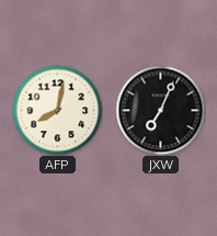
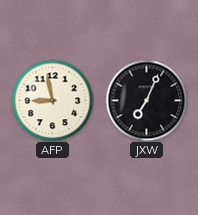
AFP: 8:02 -> 8:58
